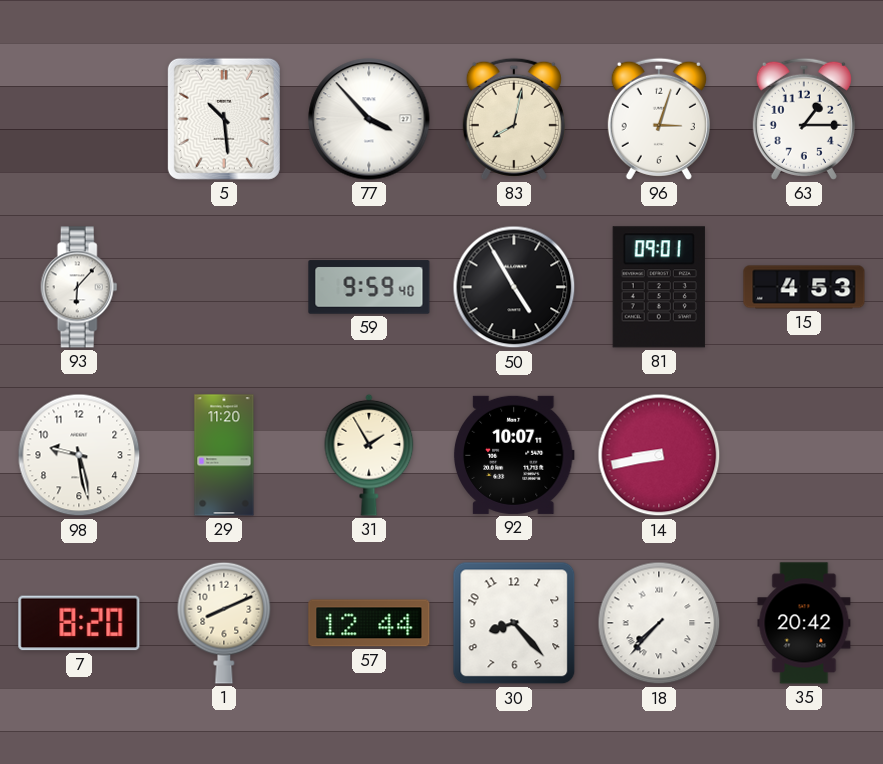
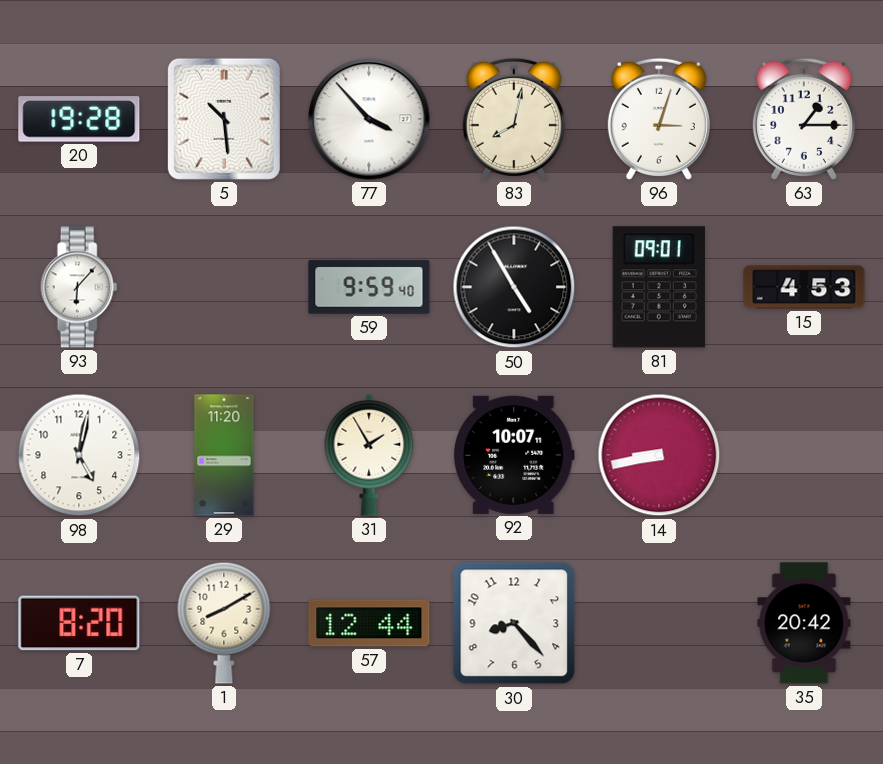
20: none -> 19:28
98: 9:28 -> 5:02
1: 8:11 -> 8:10
18: 7:37 -> none
